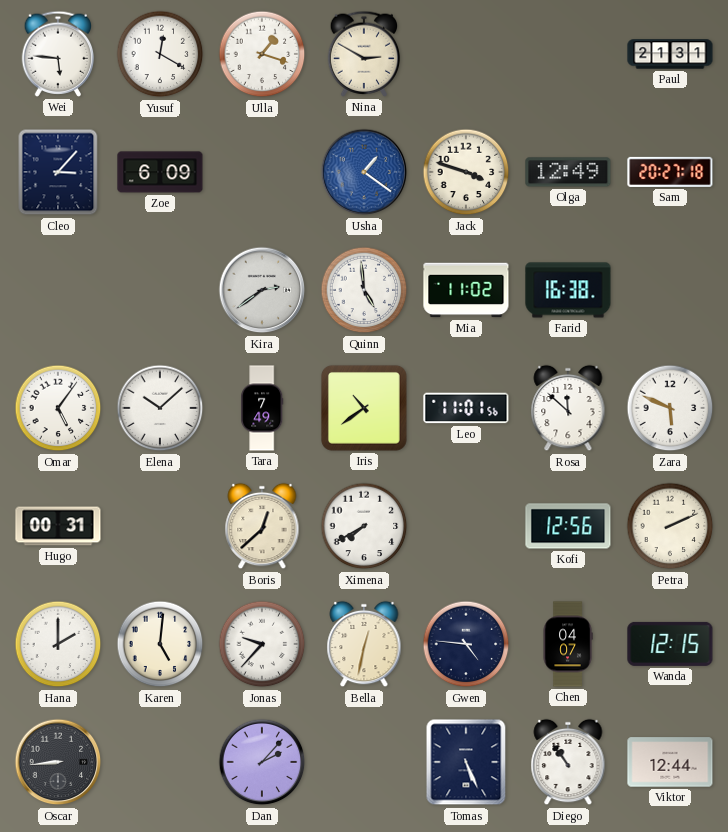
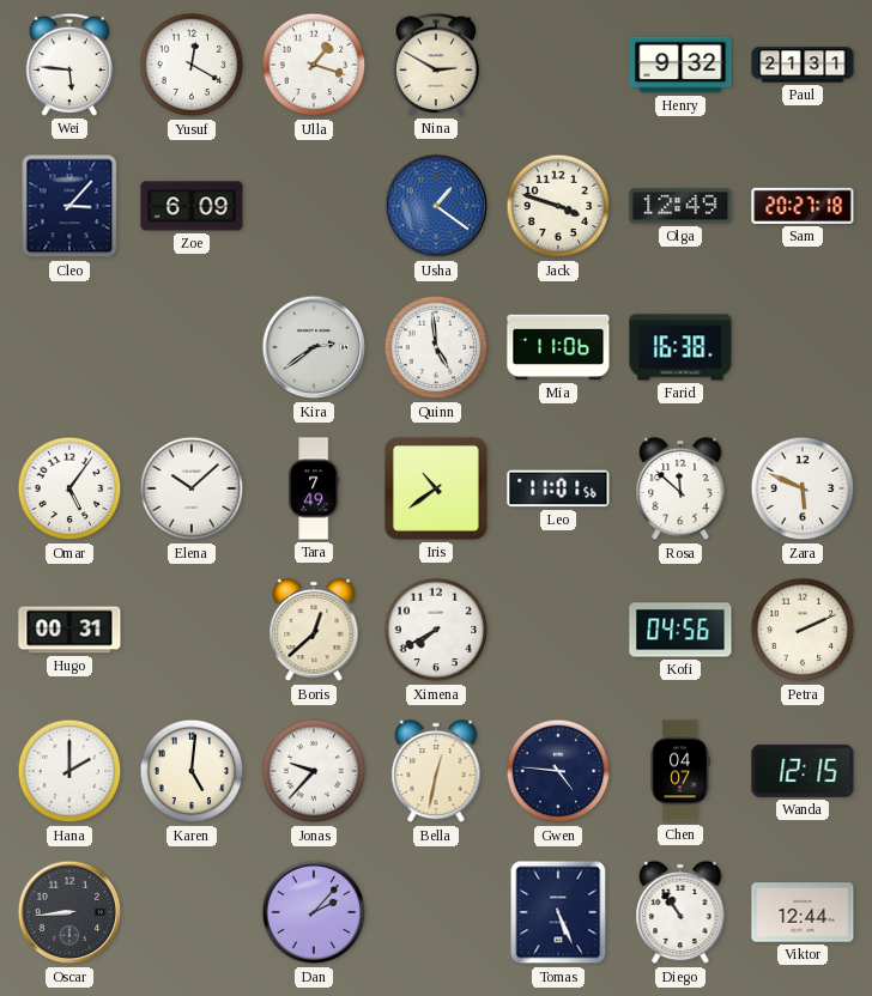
Henry: none -> 9:32
Mia: 11:02 -> 11:06
Kofi: 12:56 -> 04:56
